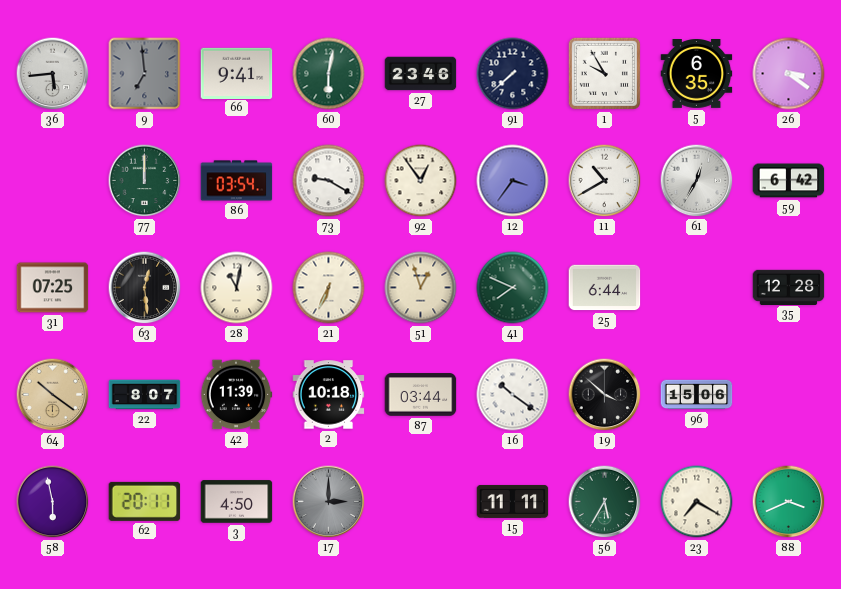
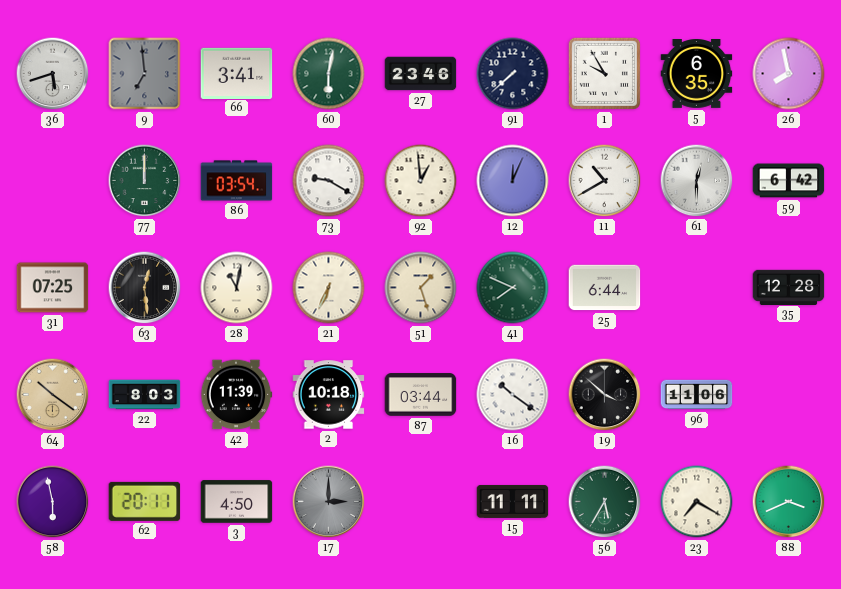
36: 5:44 -> 5:42
66: 9:41 -> 3:41
26: 3:21 -> 7:58
92: 12:54 -> 12:59
12: 3:36 -> 12:04
61: 12:35 -> 12:30
51: 12:57 -> 1:27
22: 8:07 -> 8:03
96: 15:06 -> 11:06
